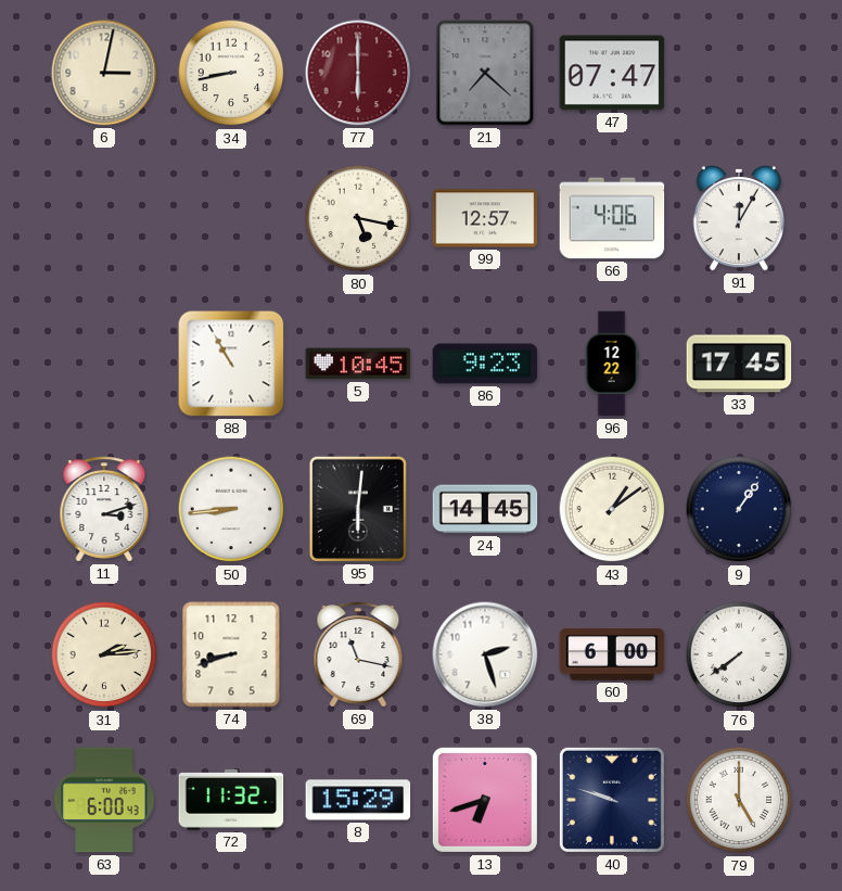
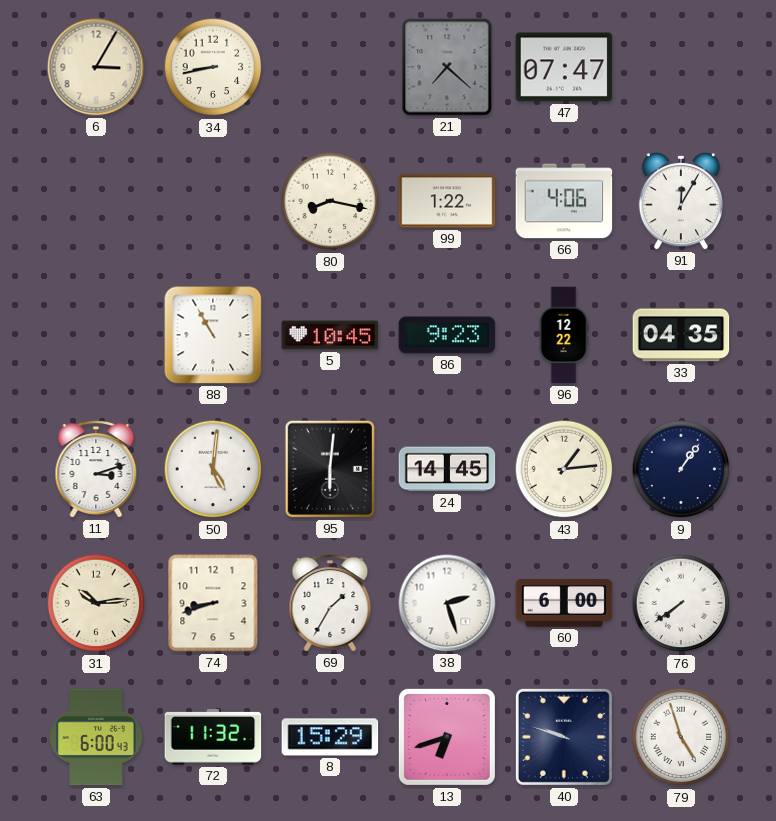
6: 3:02 -> 3:05
77: 6:00 -> none
80: 5:17 -> 8:17
99: 12:57 -> 1:22
33: 17:45 -> 04:35
50: 8:44 -> 5:01
43: 1:09 -> 1:14
31: 2:14 -> 10:14
69: 11:17 -> 1:35
79: 5:00 -> 4:57
